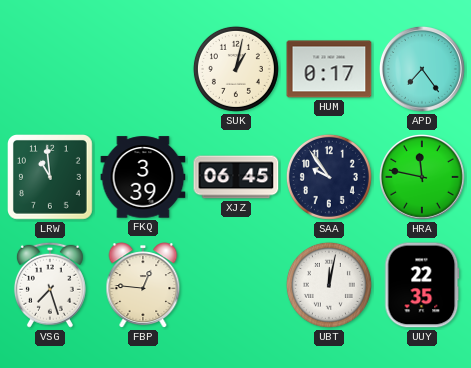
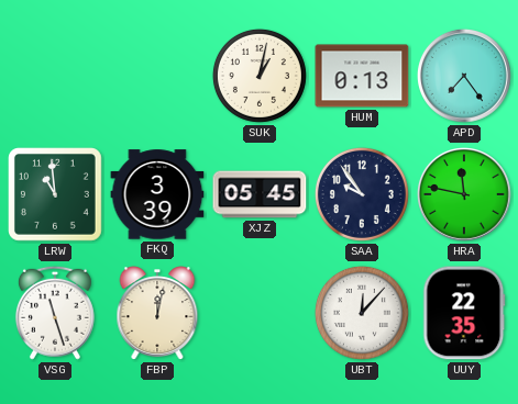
HUM: 0:17 -> 0:13
XJZ: 06:45 -> 05:45
VSG: 7:27 -> 11:27
FBP: 12:46 -> 12:02
UBT: 12:02 -> 12:07
